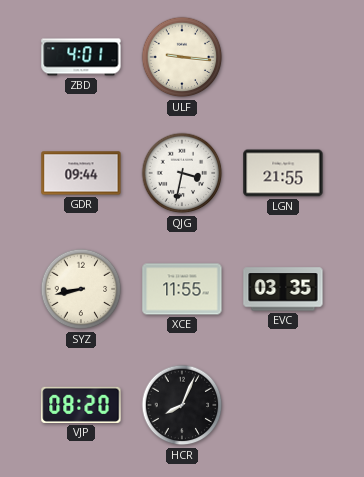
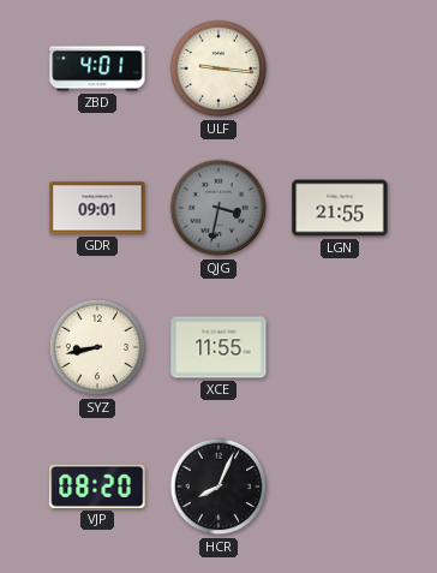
GDR: 09:44 -> 09:01
QJG dial: white -> grey
EVC: 03:35 -> none
